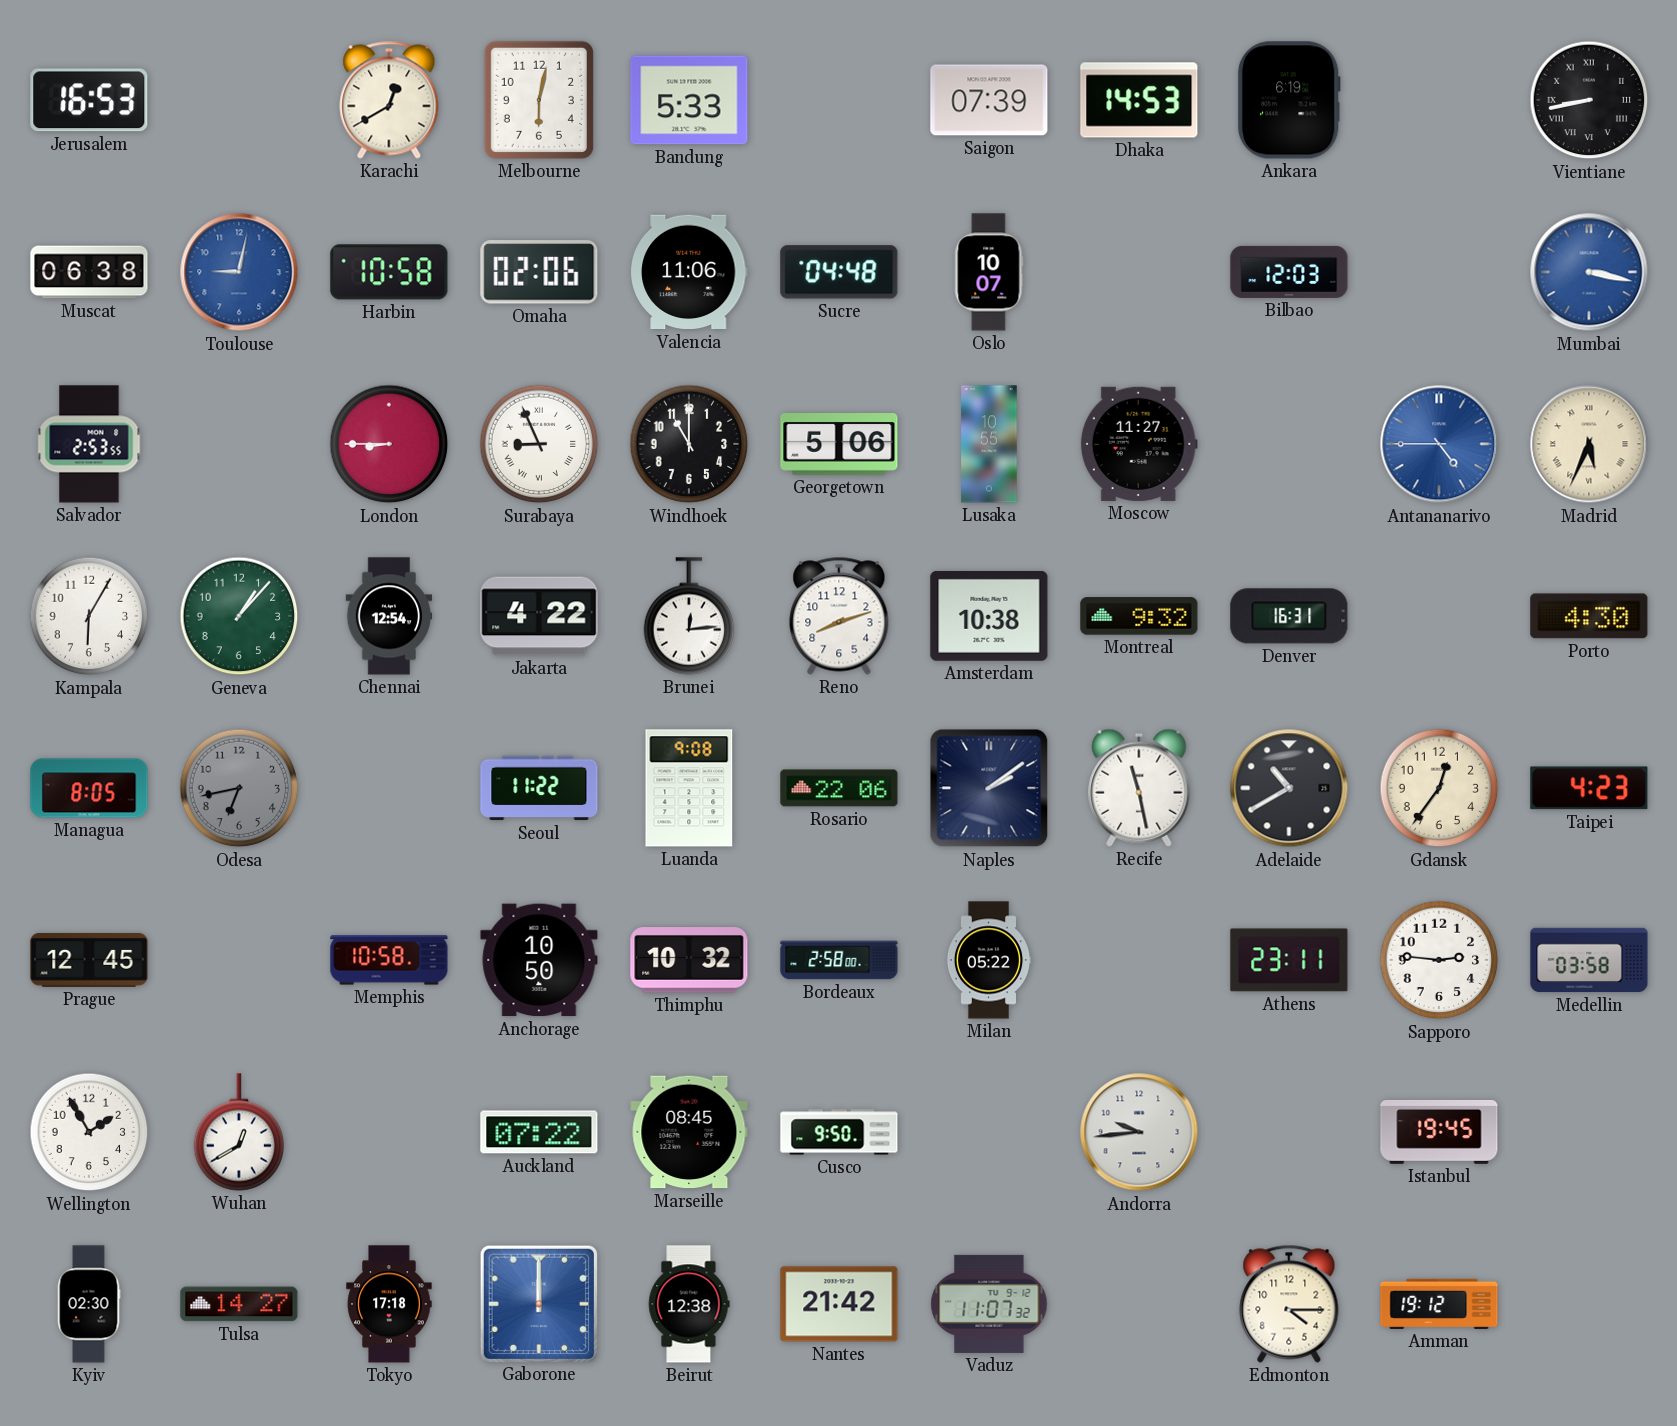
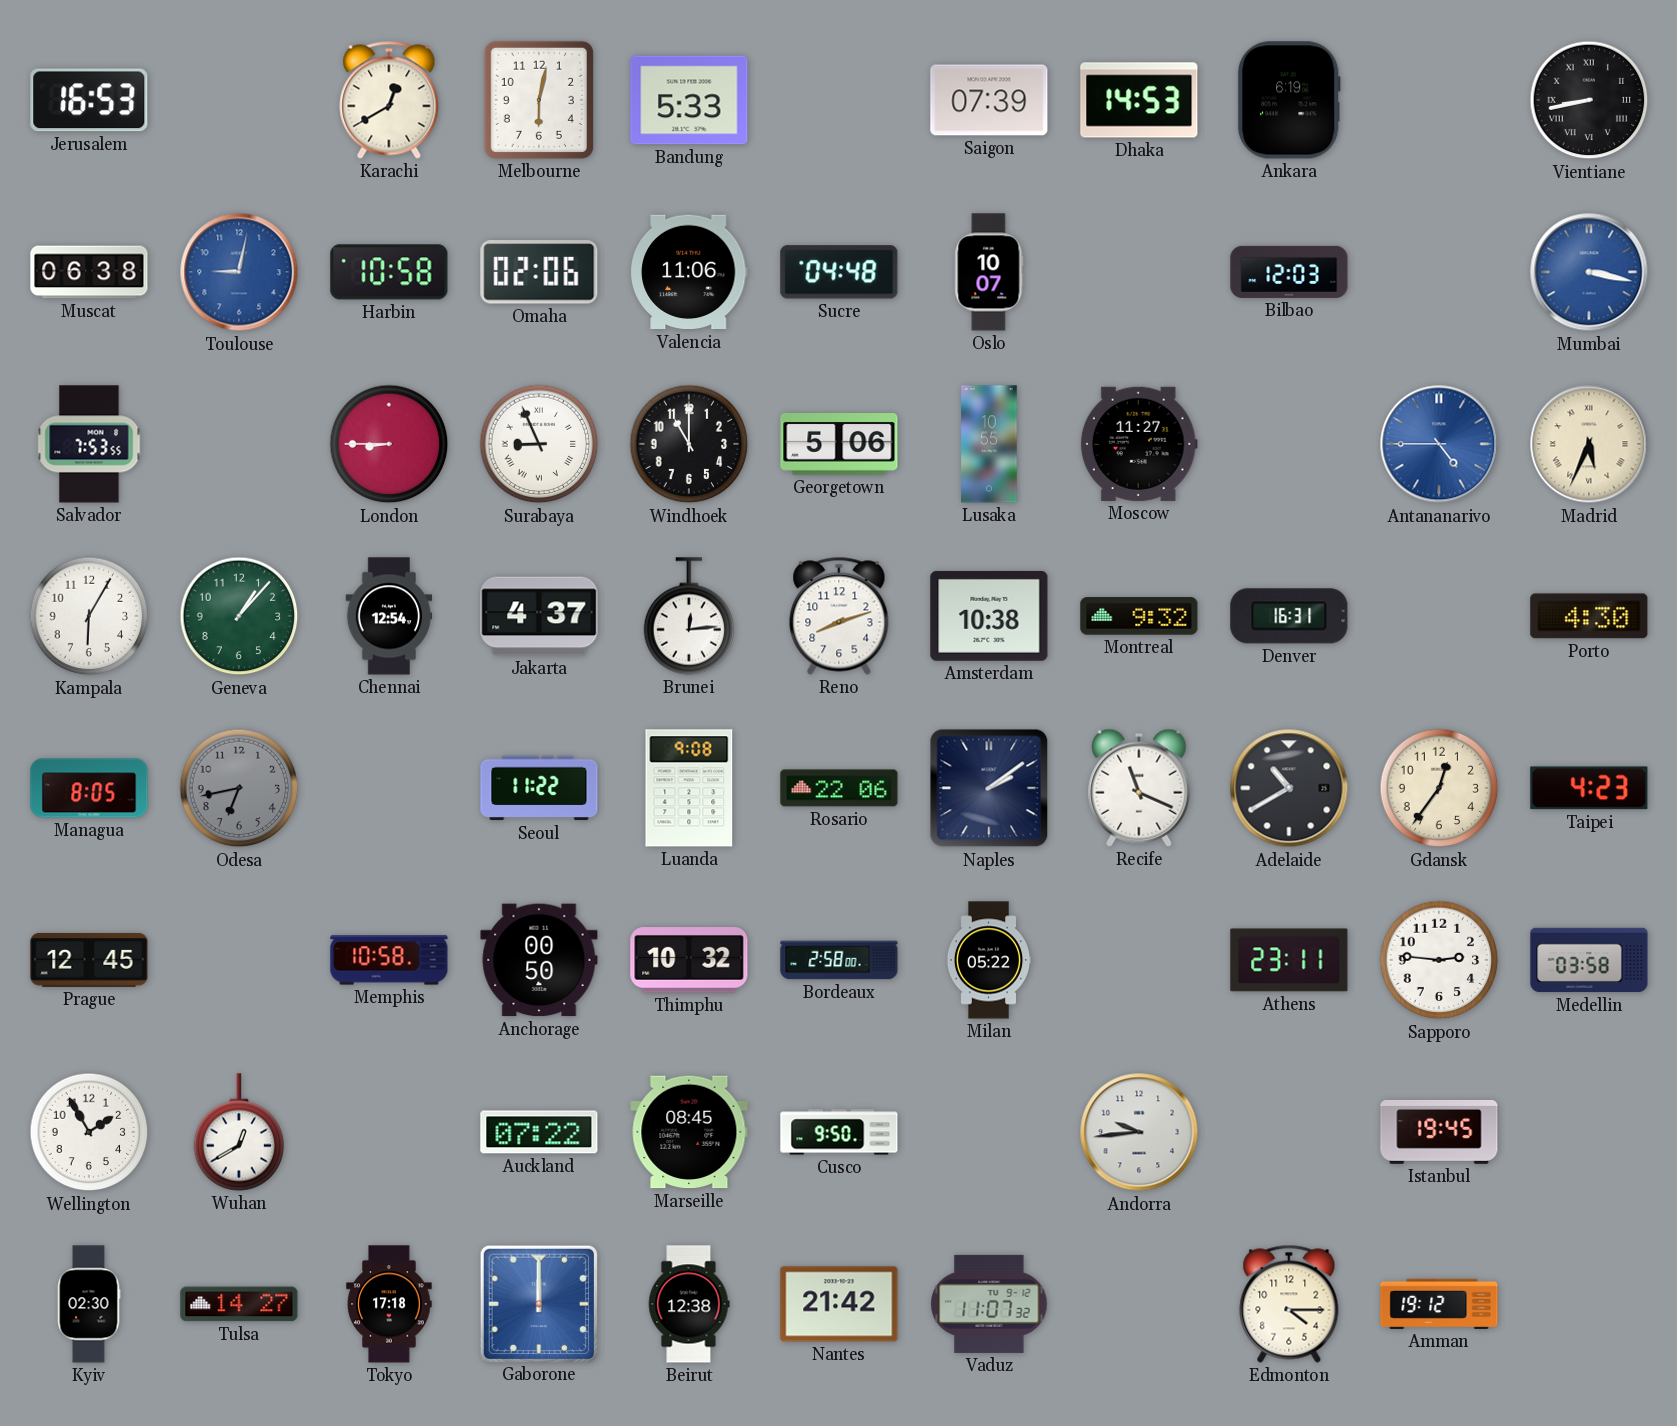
Salvador: 2:53 -> 7:53
Jakarta: 4:22 -> 4:37
Recife: 11:28 -> 11:19
Anchorage: 10:50 -> 00:50
